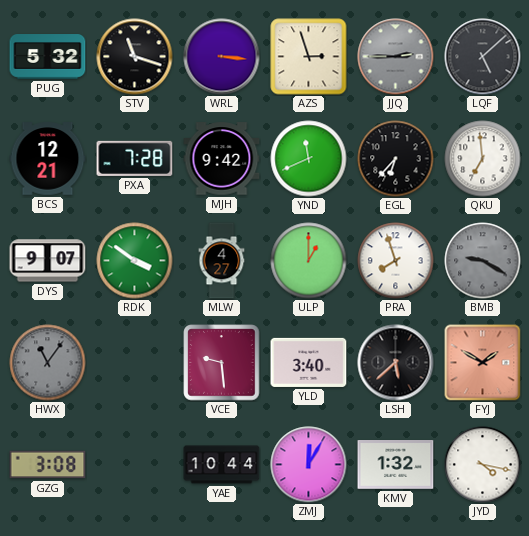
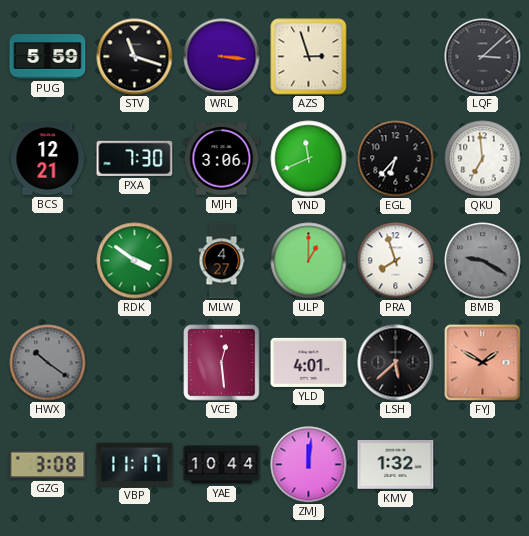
PUG: 5:32 -> 5:59
JJQ: 2:45 -> none
LQF: 5:08 -> 3:08
PXA: 7:28 -> 7:30
MJH: 9:42 -> 3:06
DYS: 9:07 -> none
HWX: 11:06 -> 10:21
VCE: 9:29 -> 12:29
YLD: 3:40 -> 4:01
VBP: none -> 11:17
ZMJ: 12:05 -> 12:01
JYD: 4:17 -> none
